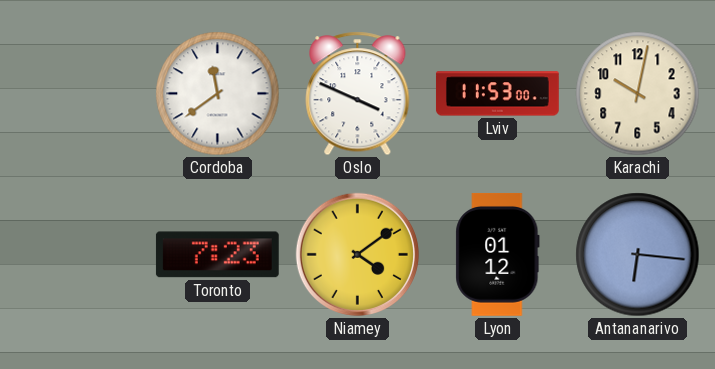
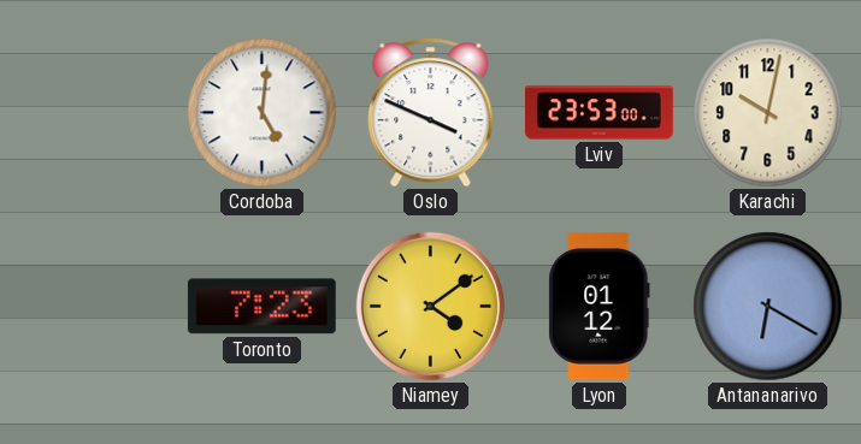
Cordoba: 11:39 -> 5:01
Lviv: 11:53 -> 23:53
Antananarivo: 6:16 -> 6:20
